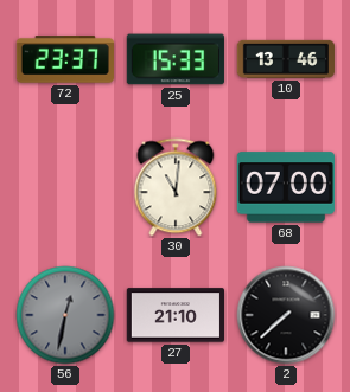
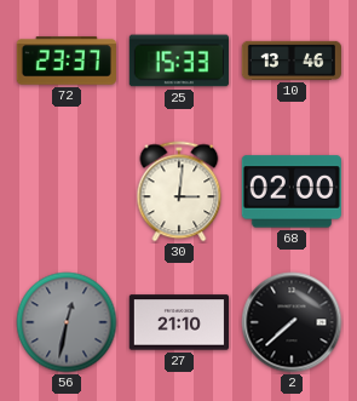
30: 11:01 -> 3:01
68: 07:00 -> 02:00
